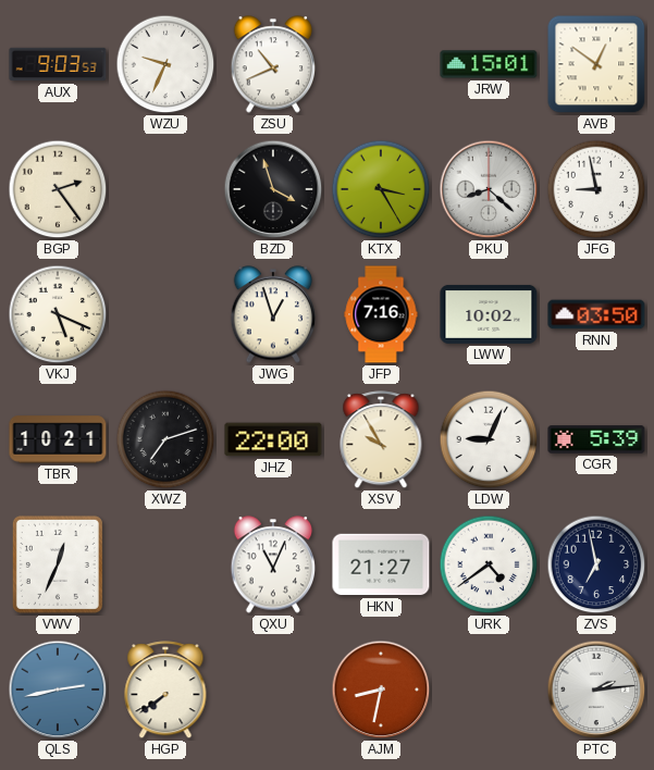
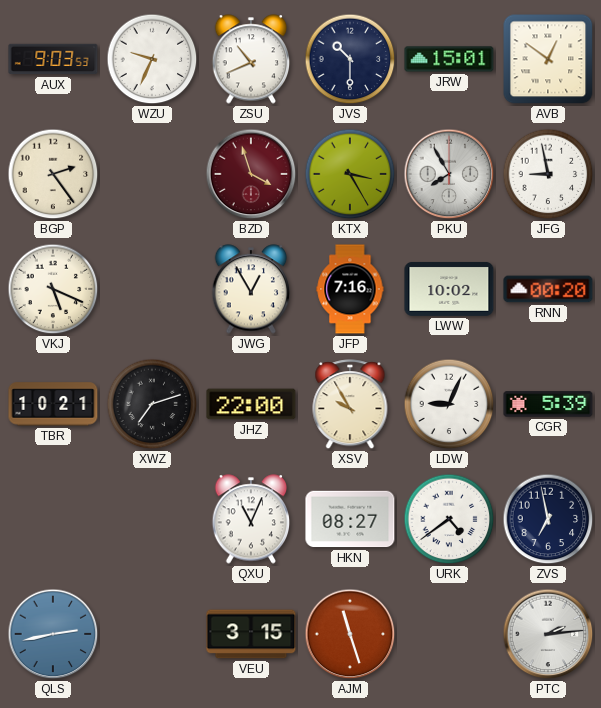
JVS: none -> 10:30
BZD dial: black -> burgundy
PKU: 8:22 -> 7:55
JWG: 12:57 -> 12:55
RNN: 03:50 -> 00:20
VWV: 12:34 -> none
HKN: 21:27 -> 08:27
HGP: 7:39 -> none
VEU: none -> 3:15
AJM: 8:32 -> 11:27
